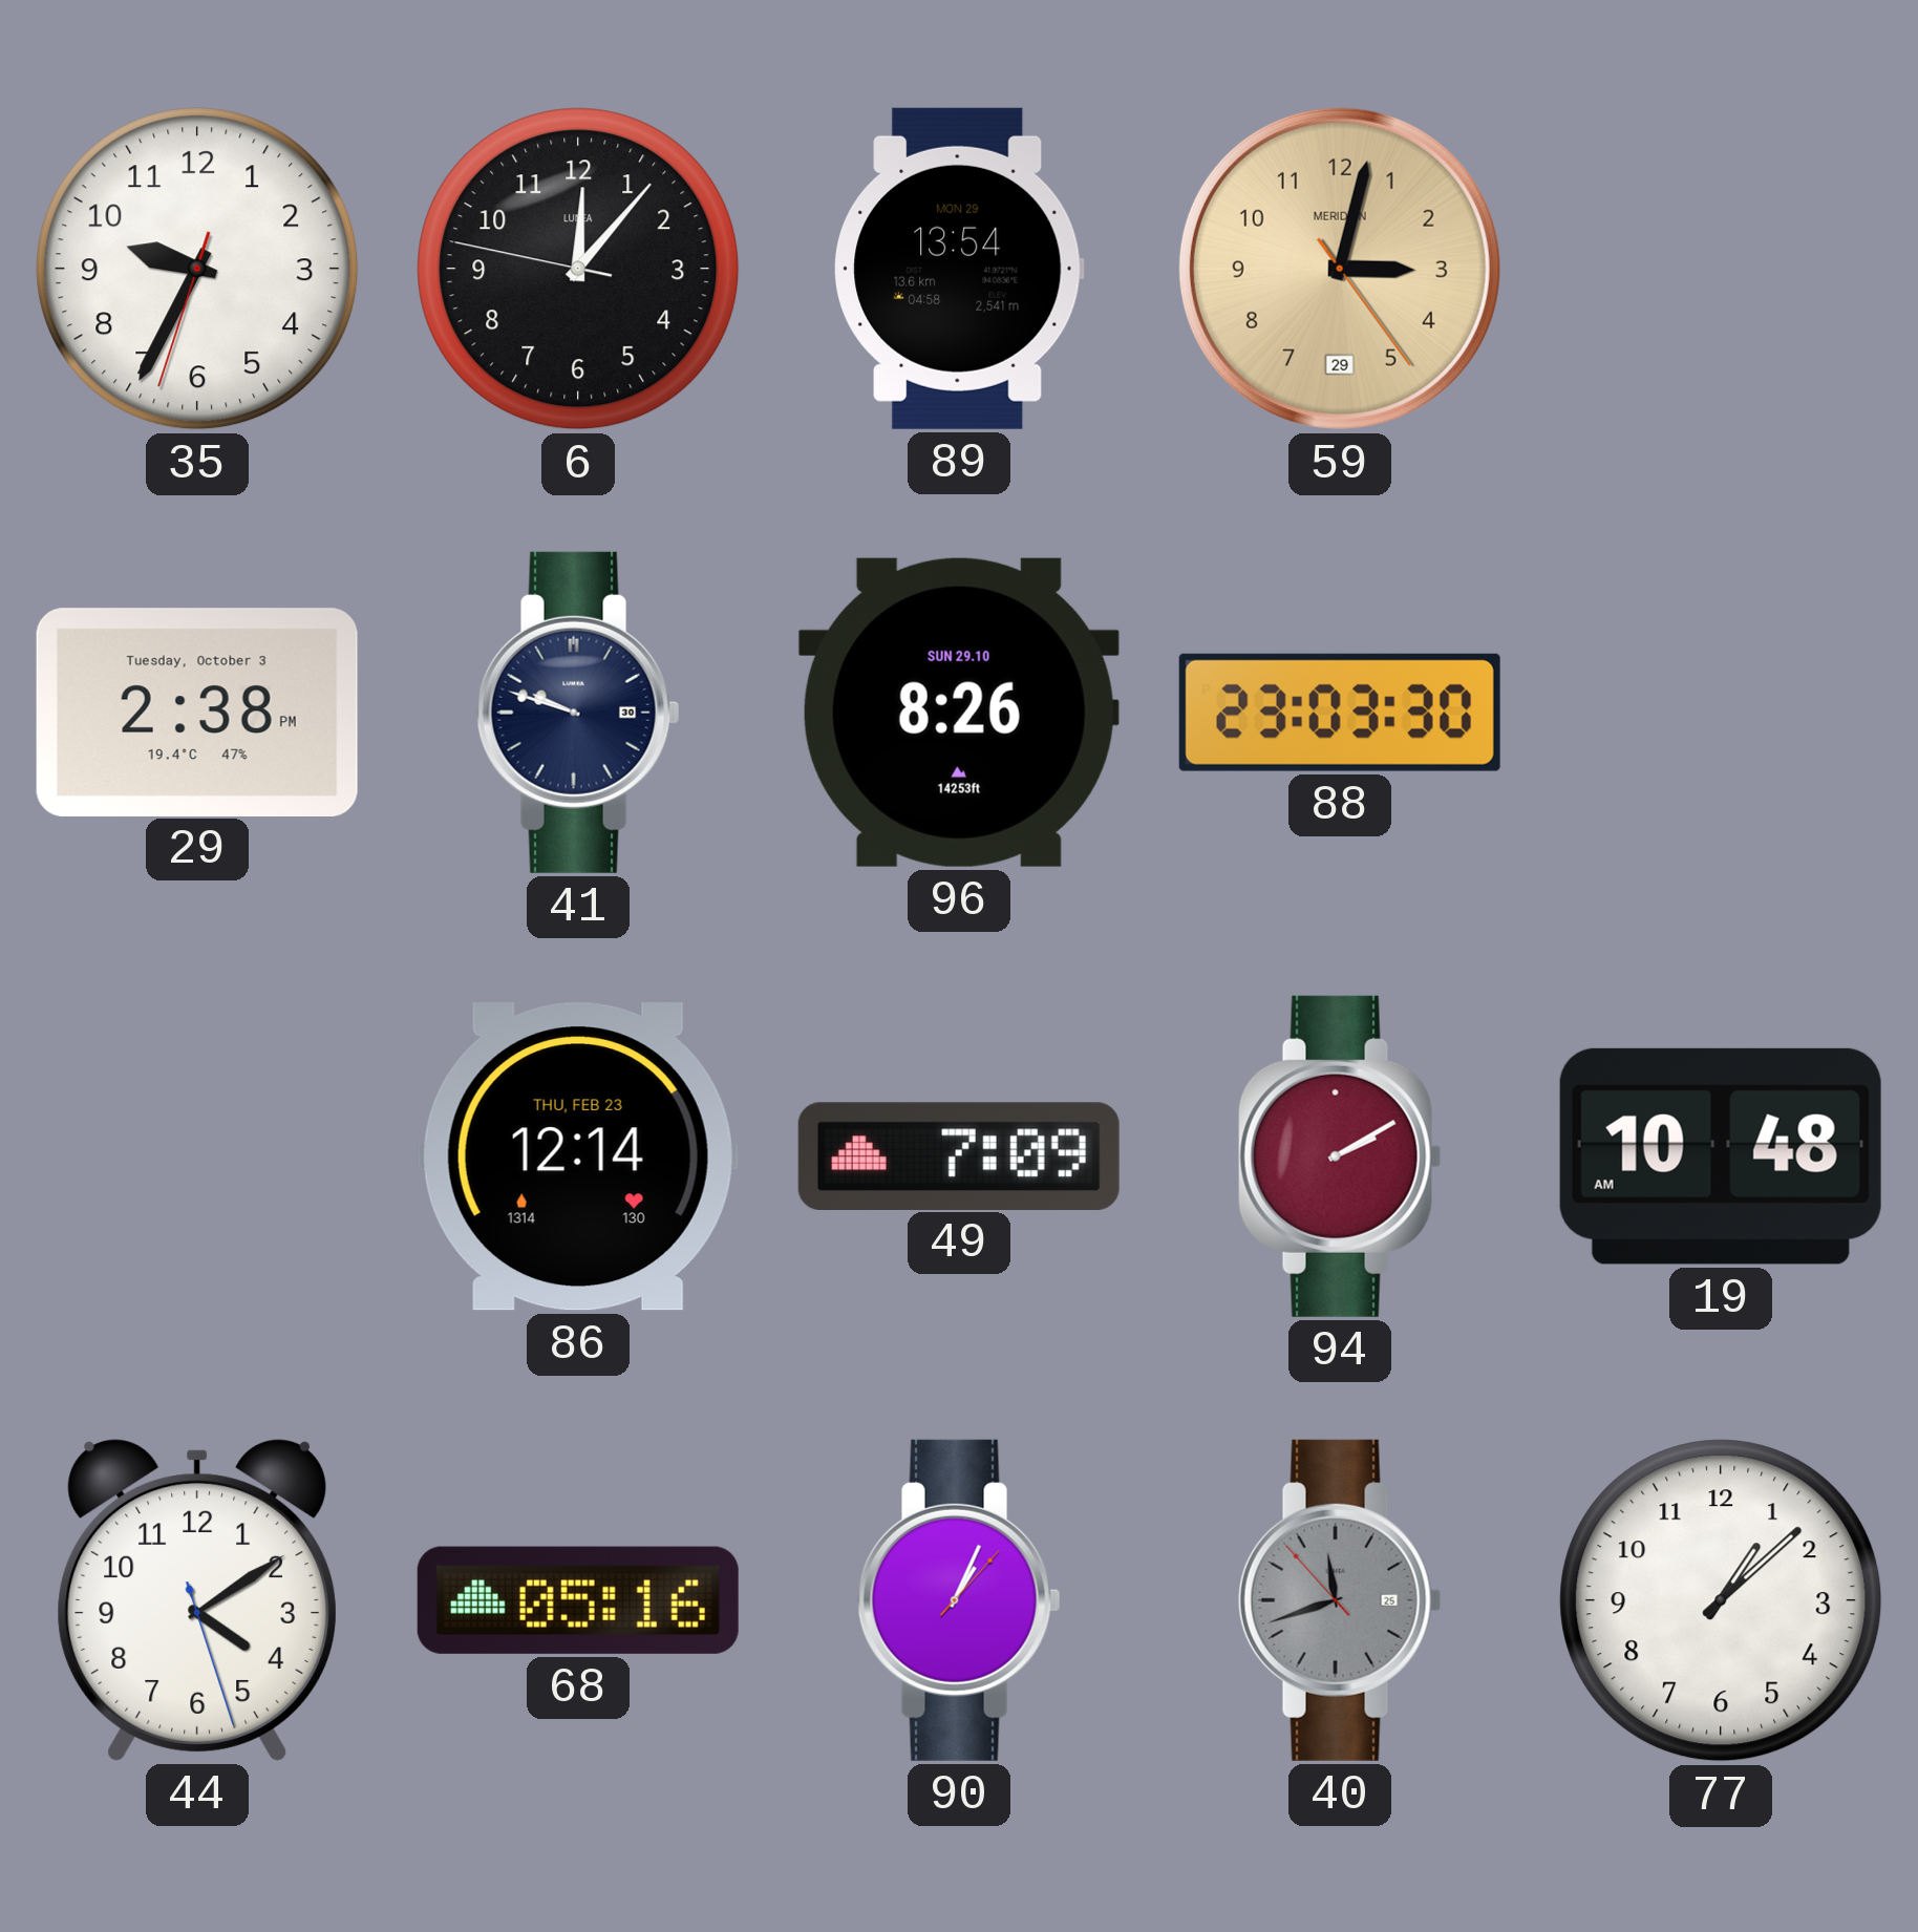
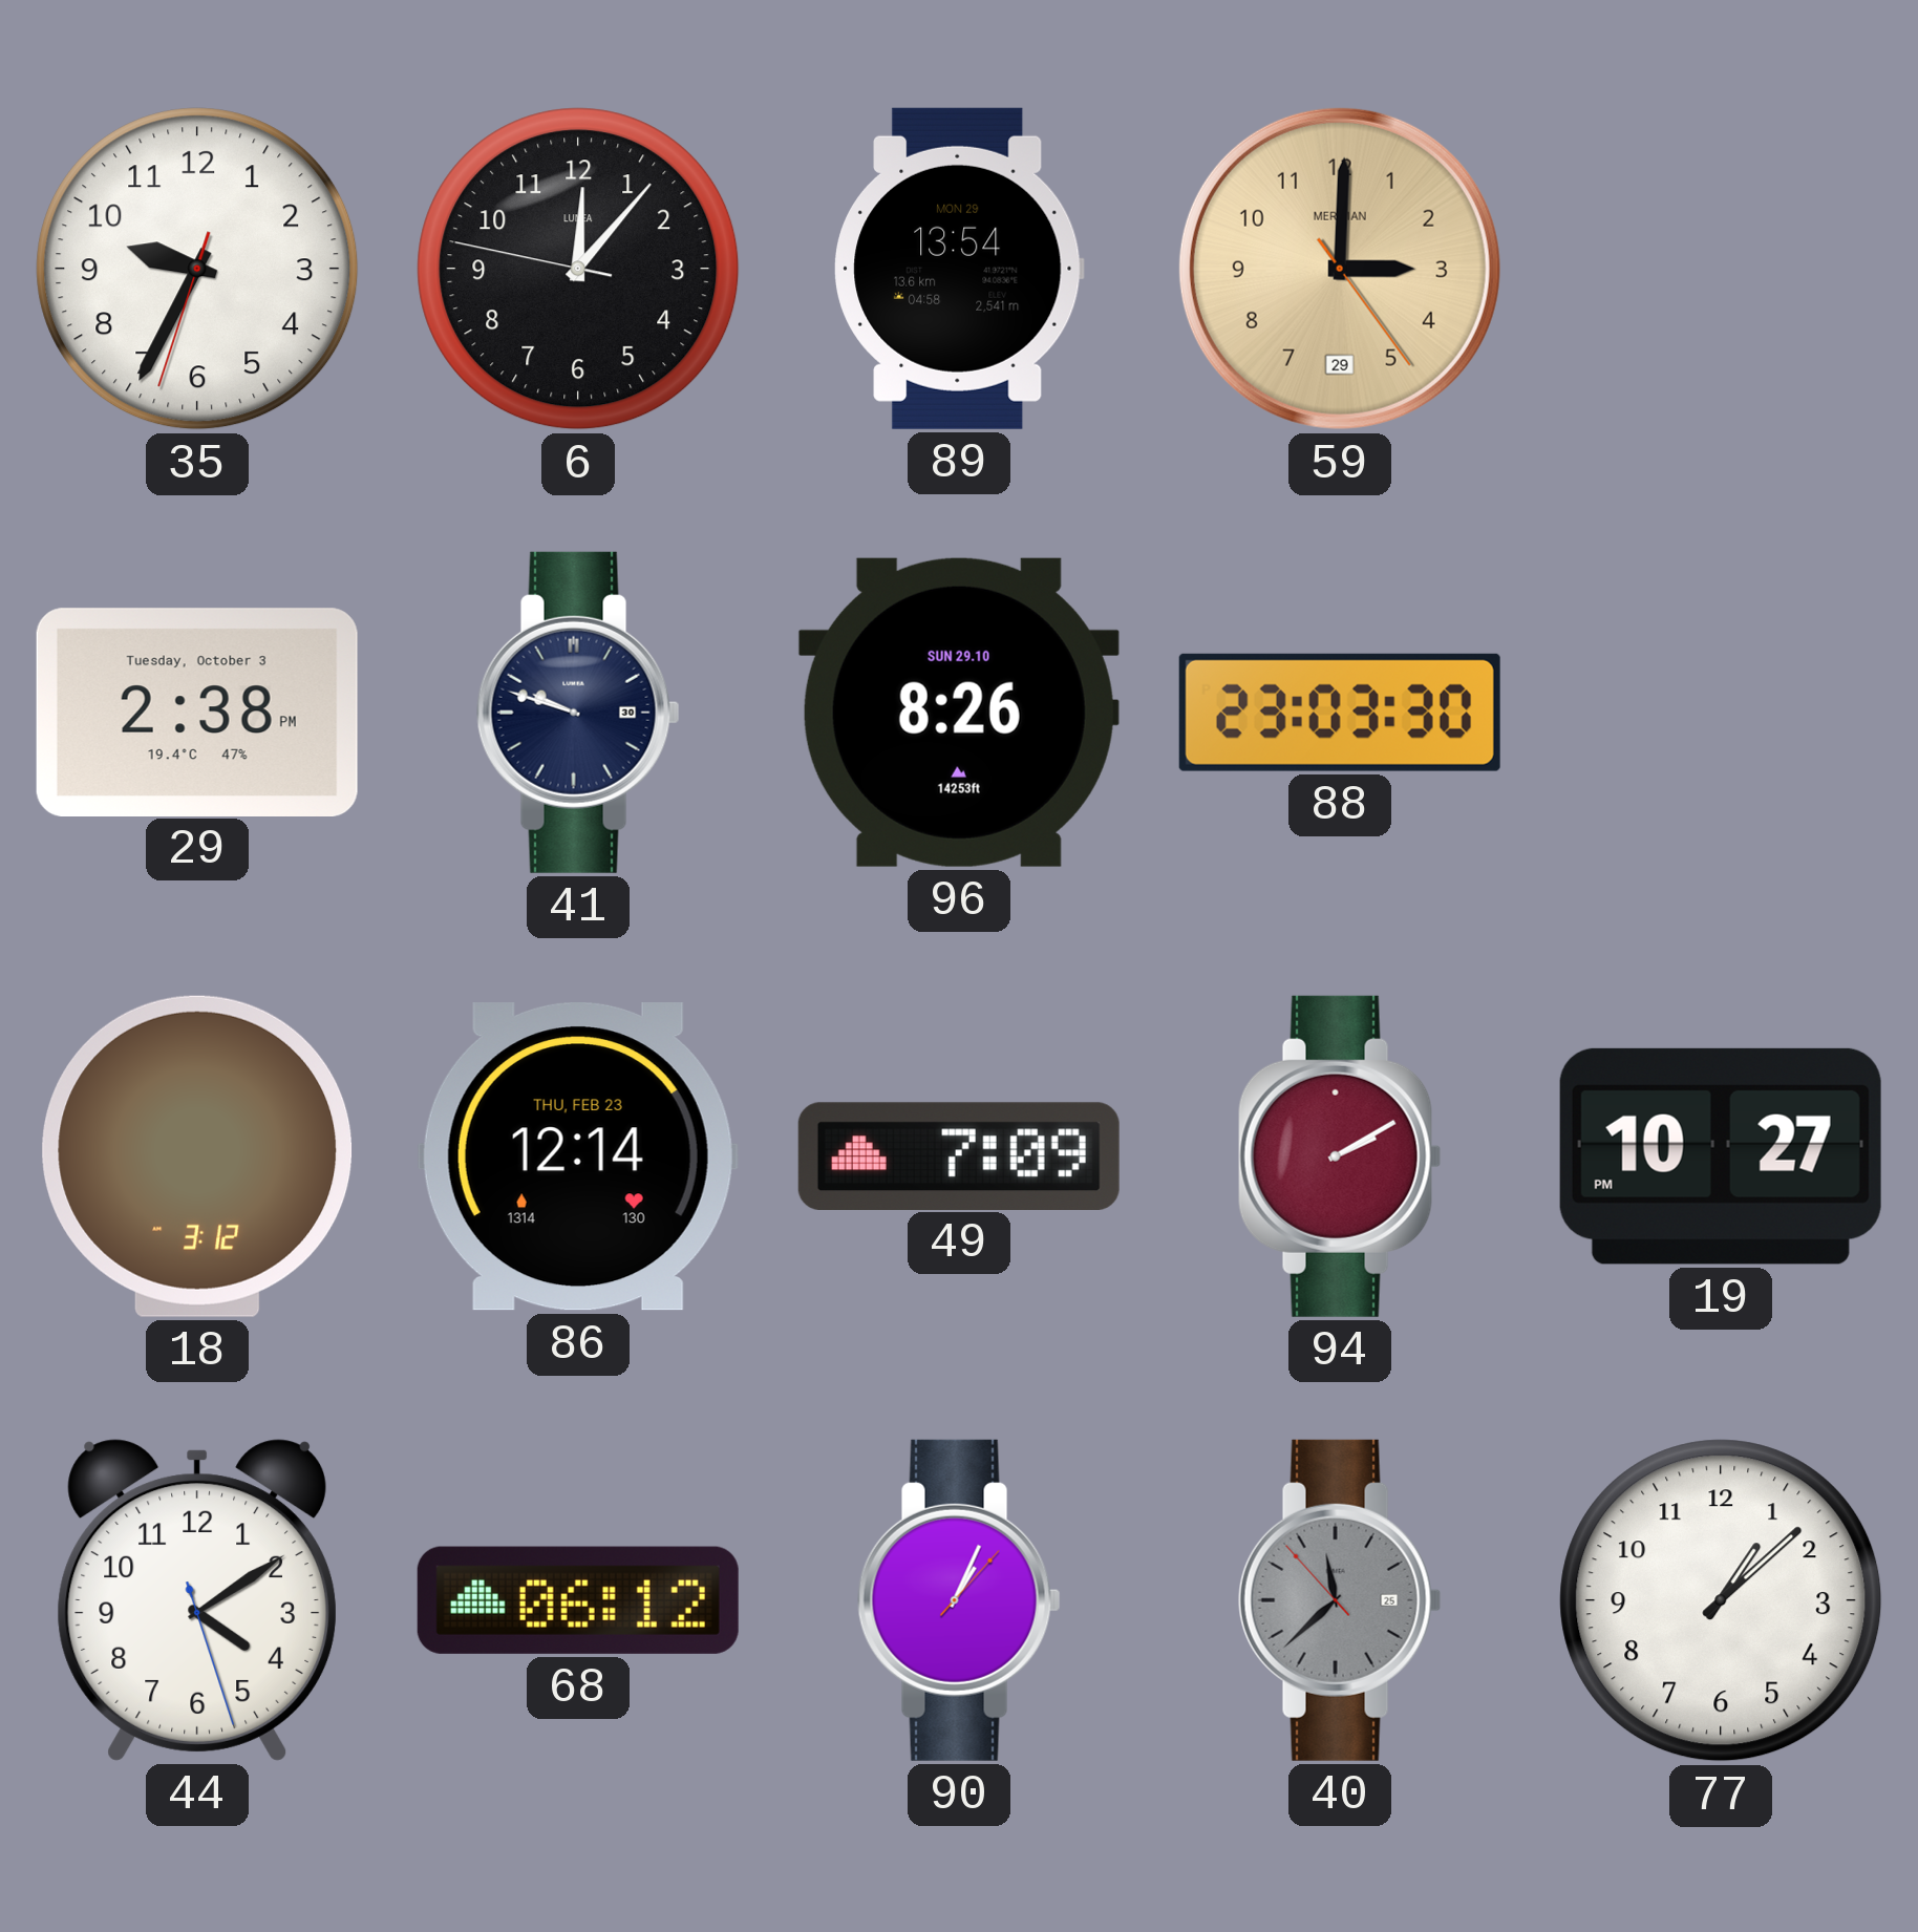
59: 3:02 -> 3:00
18: none -> 3:12
19: 10:48 -> 10:27
68: 05:16 -> 06:12
40: 11:41 -> 11:37
